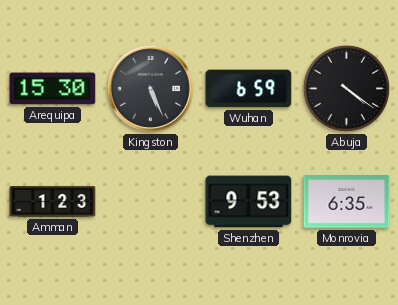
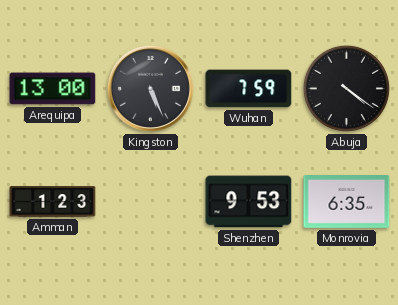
Arequipa: 15:30 -> 13:00
Wuhan: 6:59 -> 7:59
